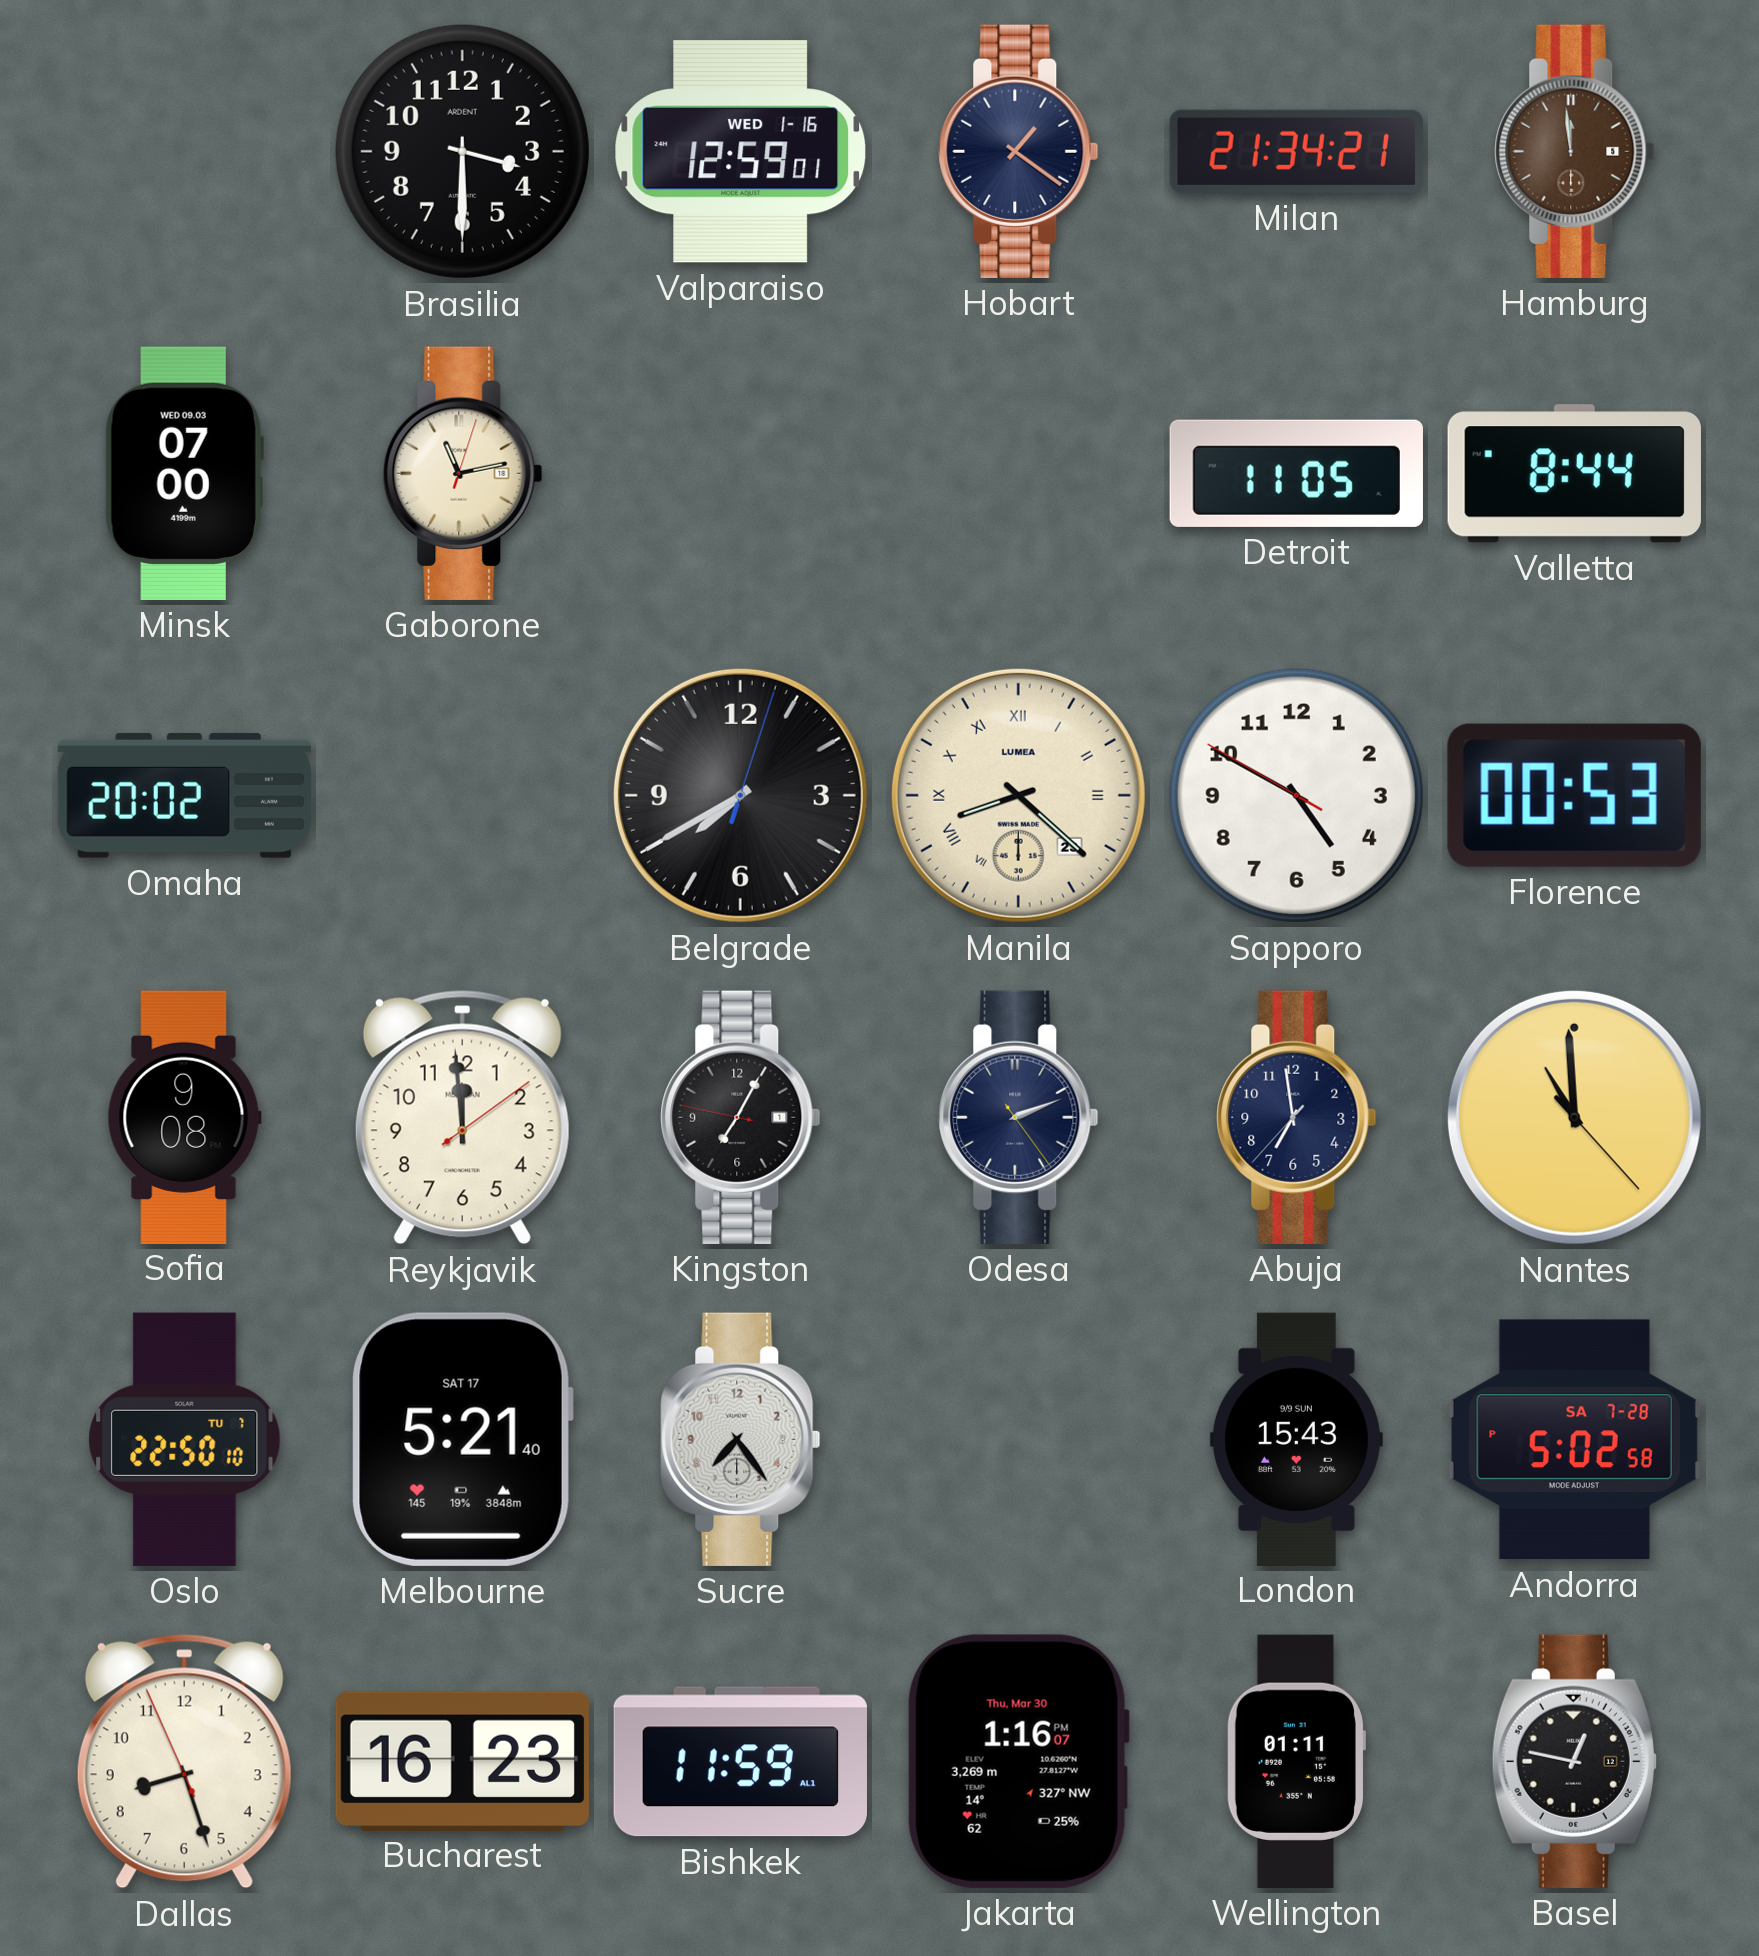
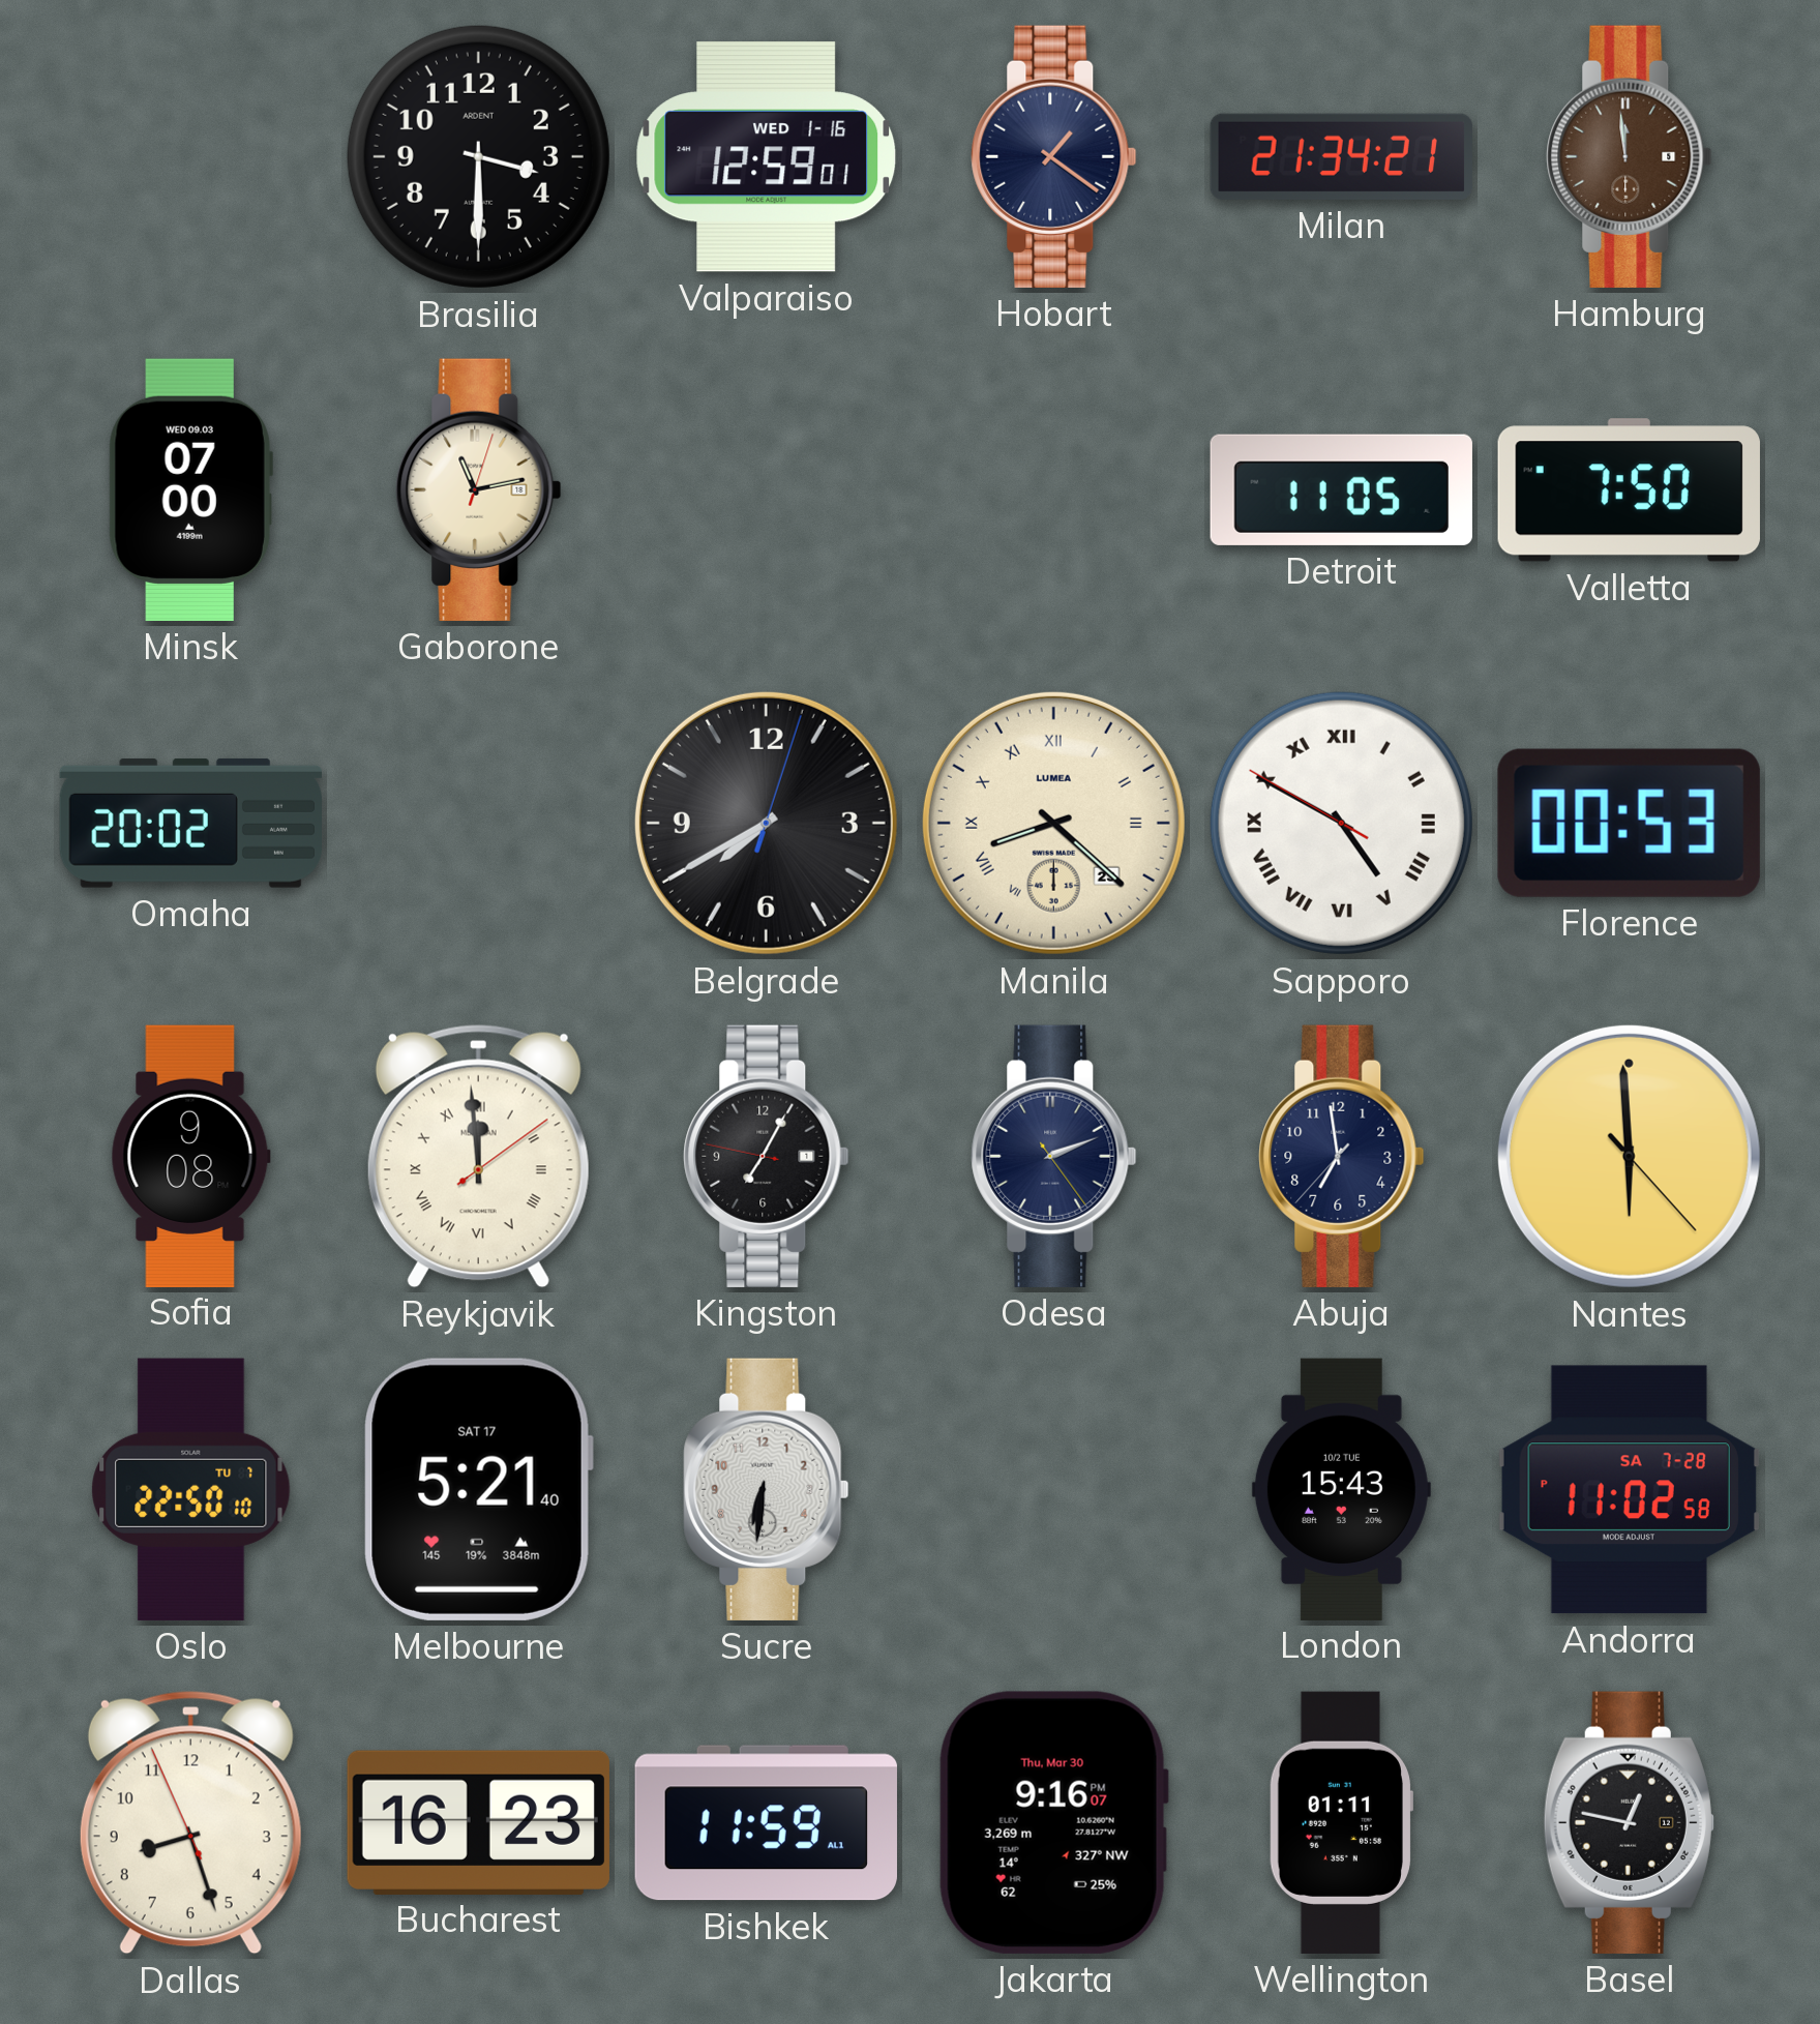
Valletta: 8:44 -> 7:50
Sapporo numerals: Arabic -> Roman
Reykjavik numerals: Arabic -> Roman
Nantes: 10:59 -> 5:59
Sucre: 7:24 -> 6:31
London date: 9/9 SUN -> 10/2 TUE
Andorra: 5:02 -> 11:02
Jakarta: 1:16 -> 9:16
